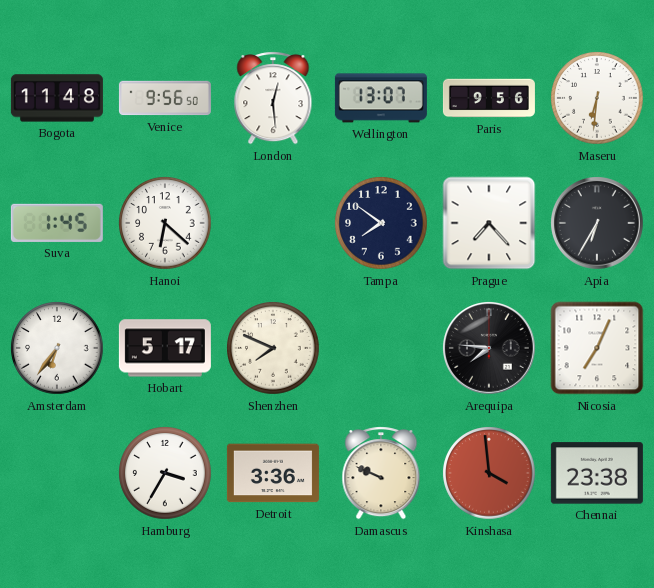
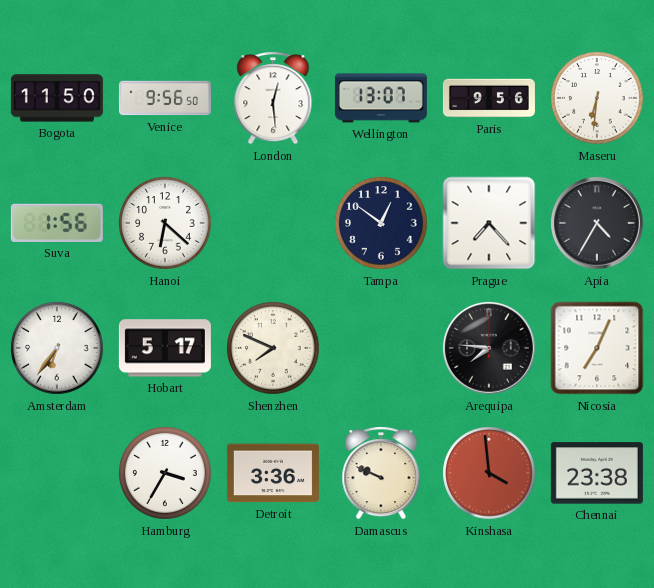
Bogota: 11:48 -> 11:50
Suva: 1:45 -> 1:56
Tampa: 7:51 -> 12:51
Apia: 6:35 -> 4:35
